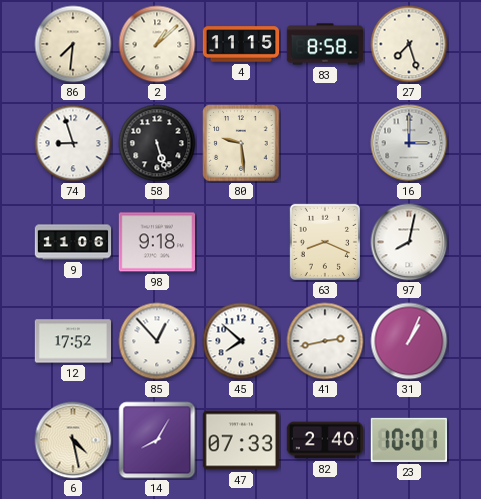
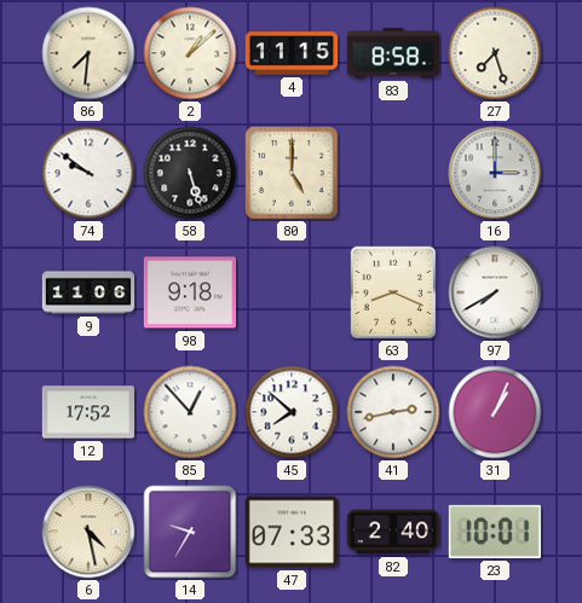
74: 8:57 -> 9:51
80: 9:29 -> 5:00
97: 8:02 -> 7:40
14: 8:05 -> 9:35
